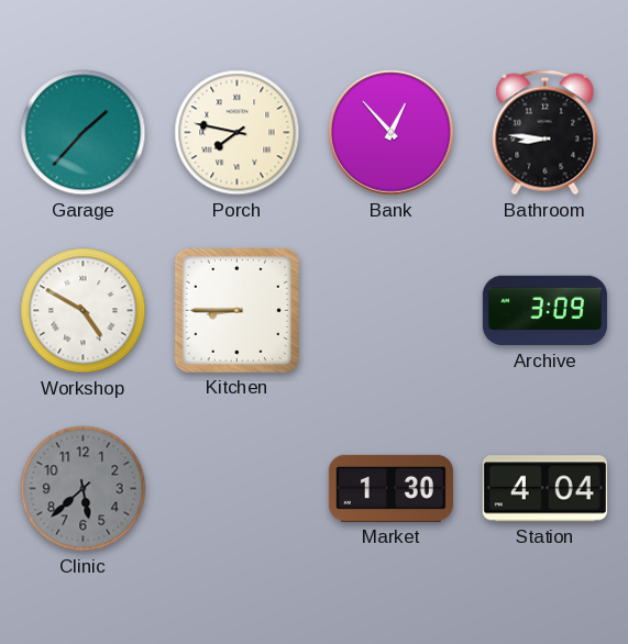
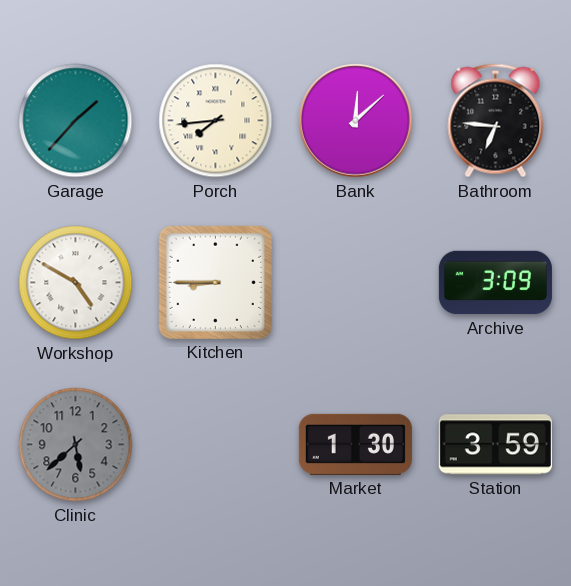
Porch: 7:47 -> 7:44
Bank: 12:53 -> 12:08
Bathroom: 8:46 -> 6:46
Station: 4:04 -> 3:59
